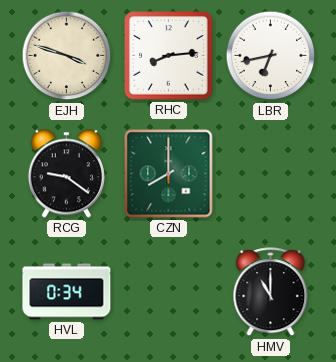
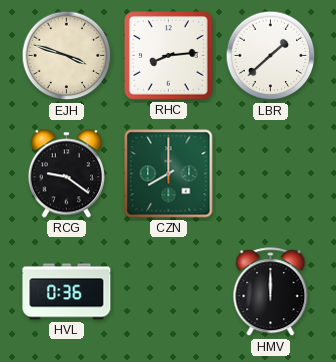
LBR: 6:43 -> 1:38
HVL: 0:34 -> 0:36
HMV: 11:00 -> 12:00
